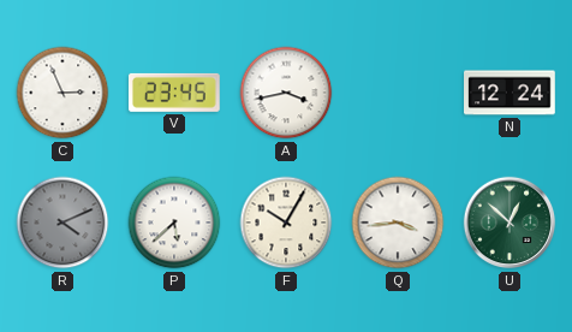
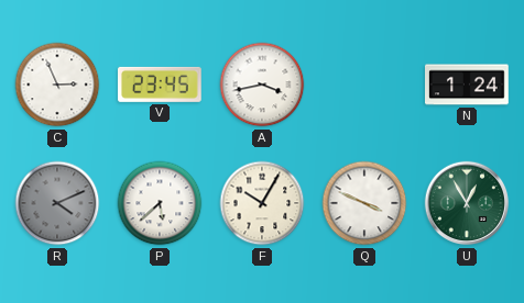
N: 12:24 -> 1:24
Q: 3:44 -> 3:49
U: 12:52 -> 12:55
